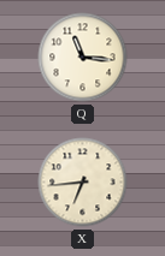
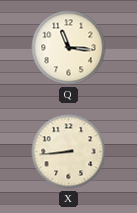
X: 6:44 -> 8:44
